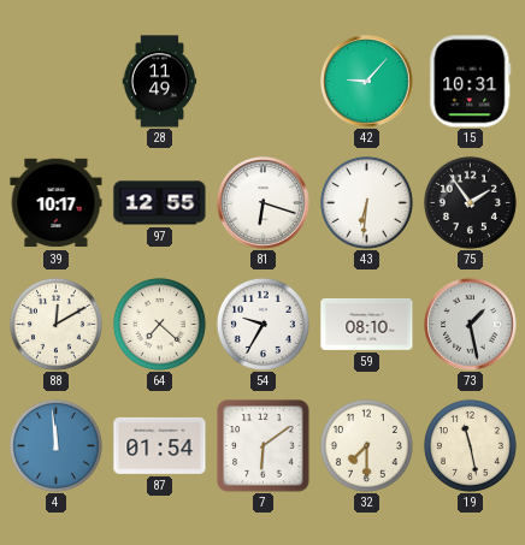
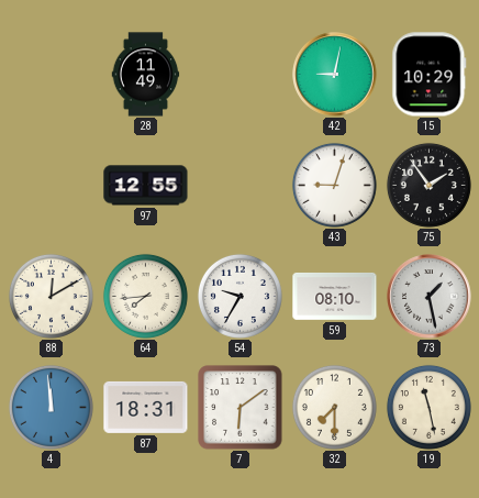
42: 9:07 -> 9:02
15: 10:31 -> 10:29
39: 10:17 -> none
81: 6:18 -> none
43: 6:31 -> 9:03
64: 7:22 -> 7:44
87: 01:54 -> 18:31
